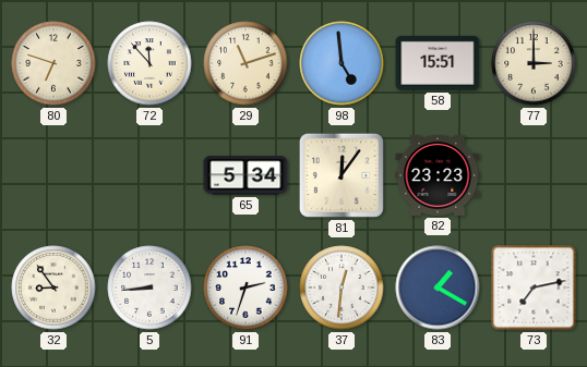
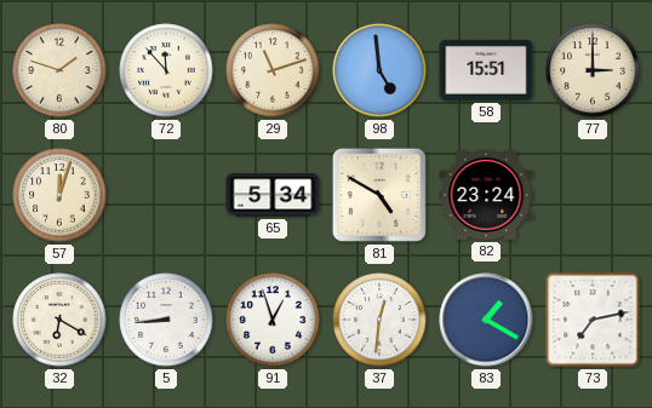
80: 6:48 -> 1:48
57: none -> 12:03
81: 12:06 -> 4:50
82: 23:23 -> 23:24
32: 8:54 -> 6:20
91: 2:33 -> 12:57
